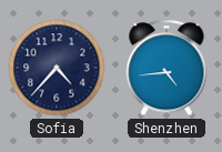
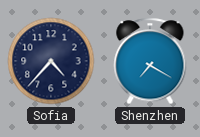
Shenzhen: 4:44 -> 7:20
